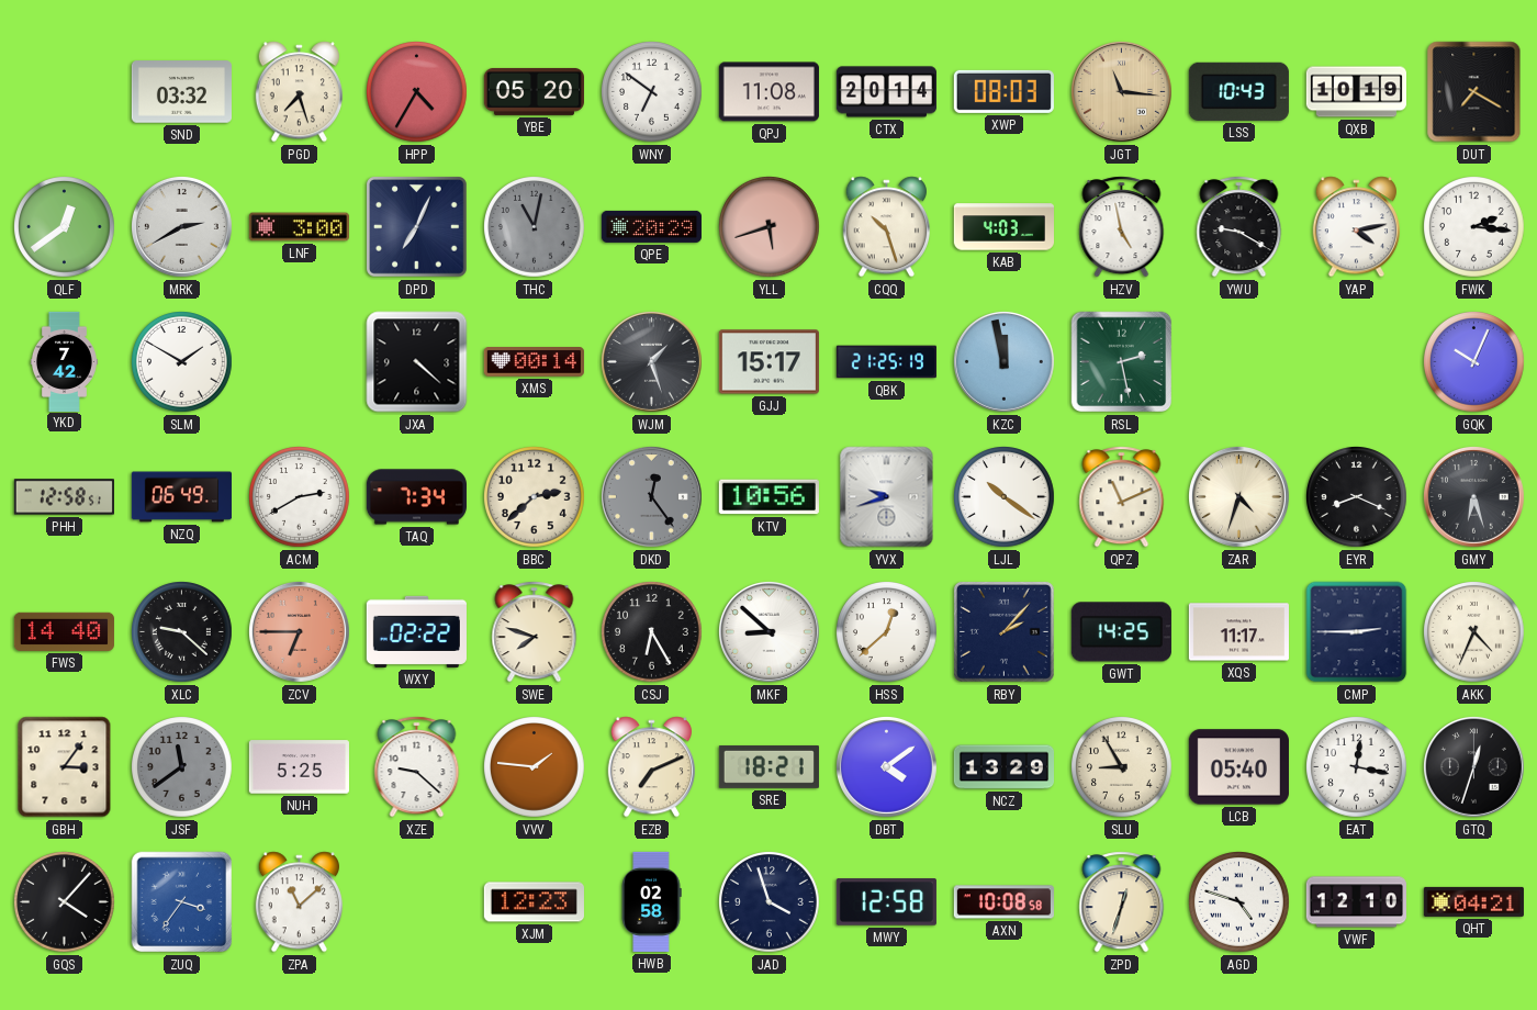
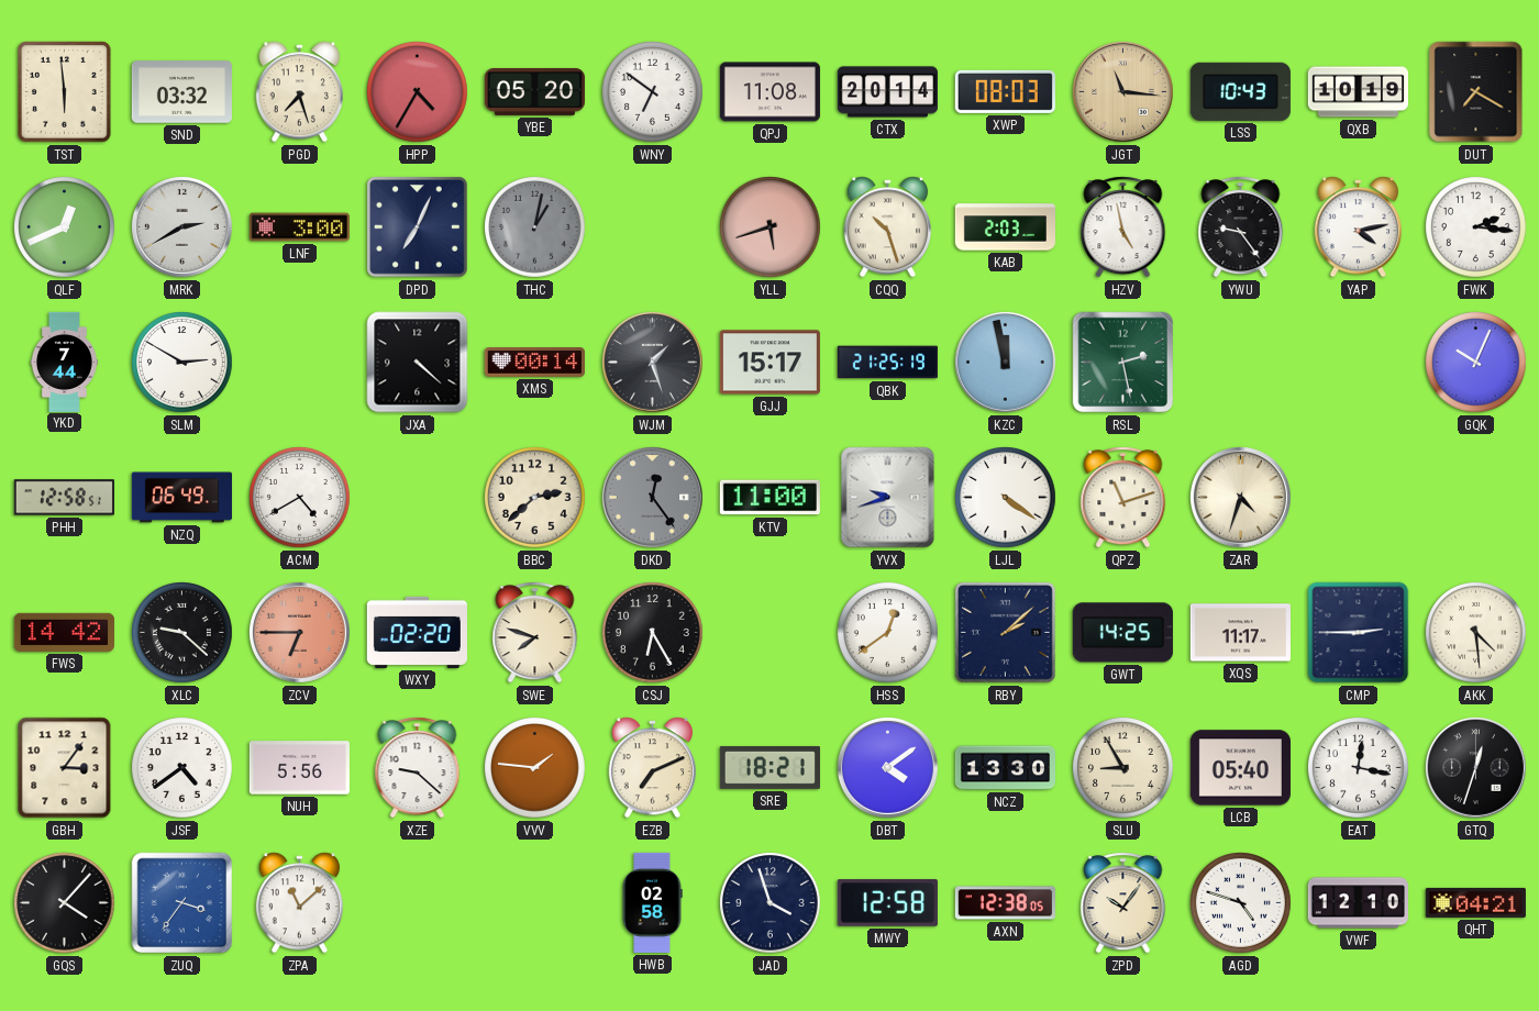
TST: none -> 5:59
QLF: 12:39 -> 12:41
THC: 11:02 -> 1:02
QPE: 20:29 -> none
KAB: 4:03 -> 2:03
YWU: 9:20 -> 9:24
YKD: 7:42 -> 7:44
SLM: 1:50 -> 2:50
ACM: 2:40 -> 4:40
TAQ: 7:34 -> none
KTV: 10:56 -> 11:00
LJL: 10:21 -> 4:21
QPZ: 11:11 -> 11:12
EYR: 8:19 -> none
GMY: 6:27 -> none
FWS: 14:40 -> 14:42
WXY: 02:22 -> 02:20
MKF: 8:52 -> none
HSS: 12:38 -> 12:39
RBY: 2:07 -> 2:08
AKK: 4:34 -> 4:29
JSF: 11:39 -> 4:39
JSF dial: grey -> white
NUH: 5:25 -> 5:56
NCZ: 13:29 -> 13:30
XJM: 12:23 -> none
AXN: 10:08 -> 12:38
ZPD: 12:33 -> 10:06
